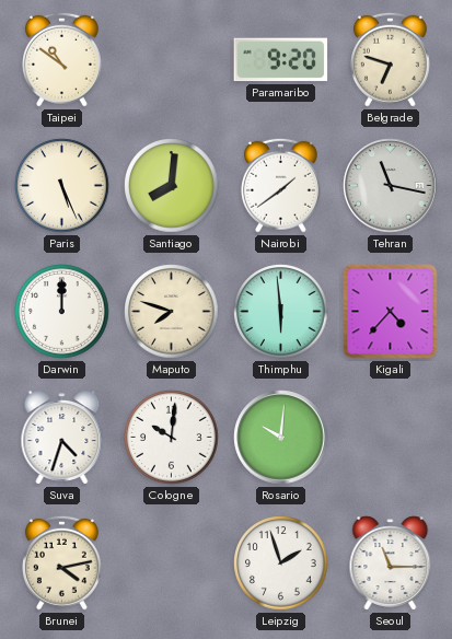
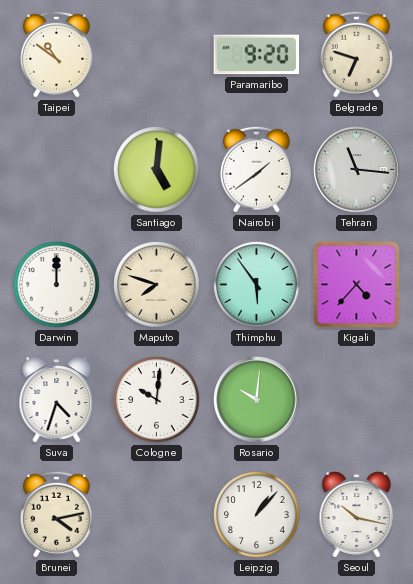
Paris: 5:26 -> none
Santiago: 8:01 -> 5:01
Tehran: 11:17 -> 11:16
Thimphu: 5:59 -> 5:54
Leipzig: 1:57 -> 1:07
Seoul: 11:15 -> 10:17
